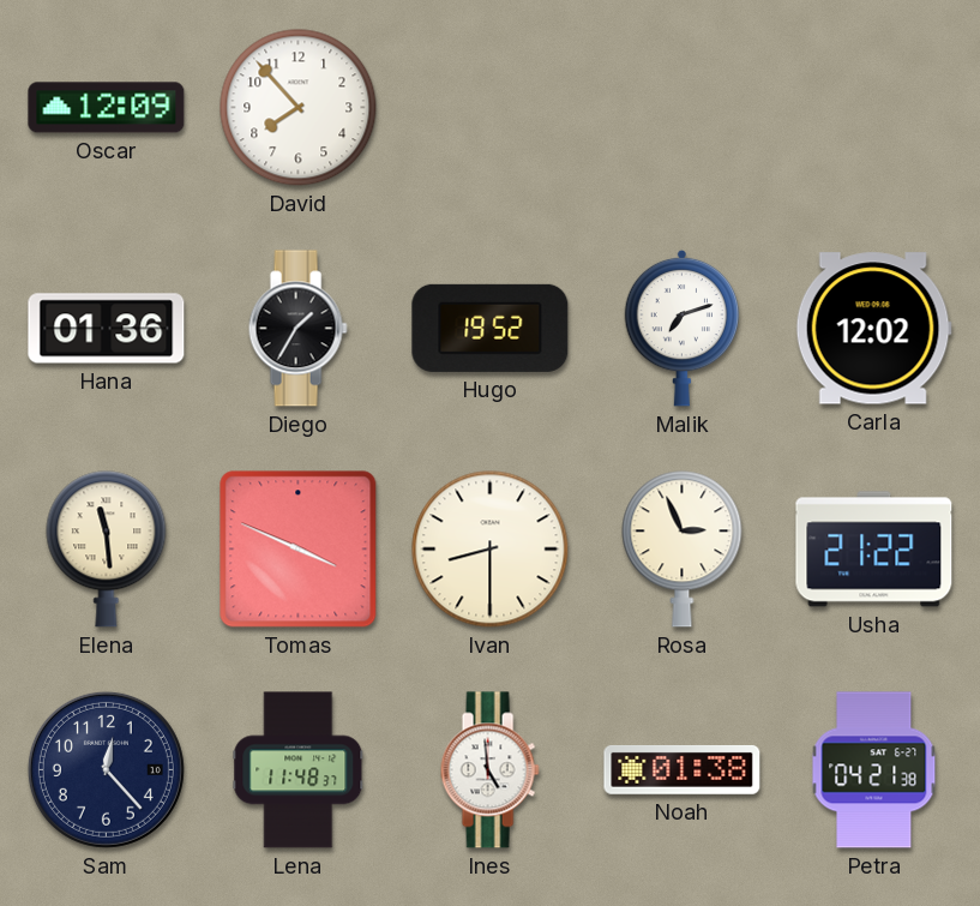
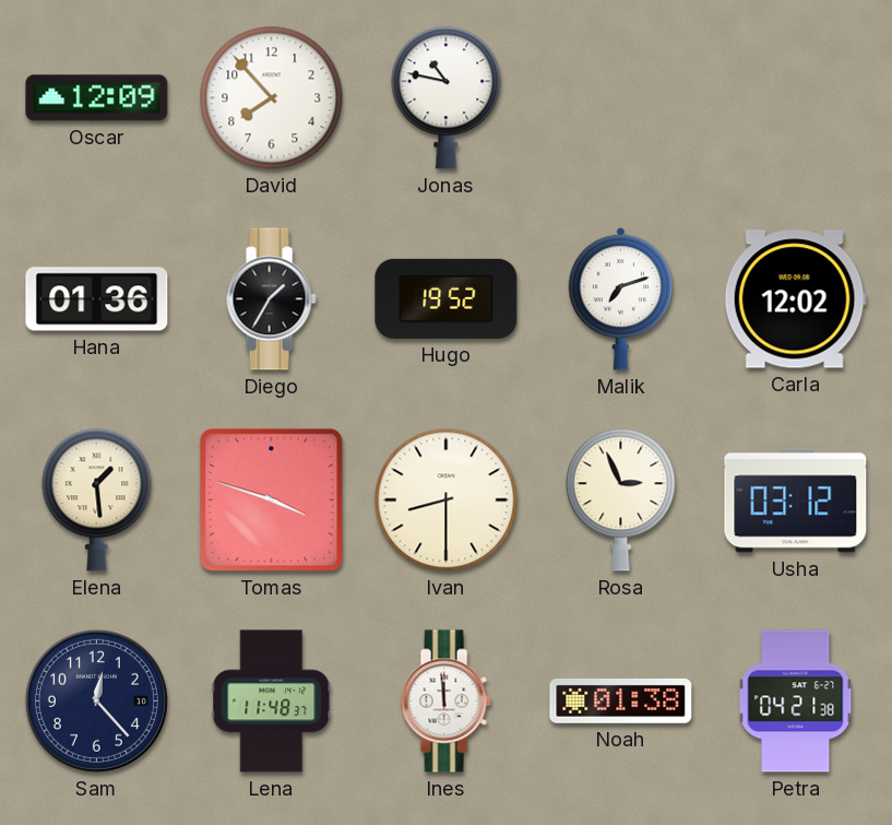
Jonas: none -> 10:47
Elena: 11:29 -> 1:29
Tomas: 3:49 -> 3:48
Usha: 21:22 -> 03:12
Ines: 4:59 -> 11:59
